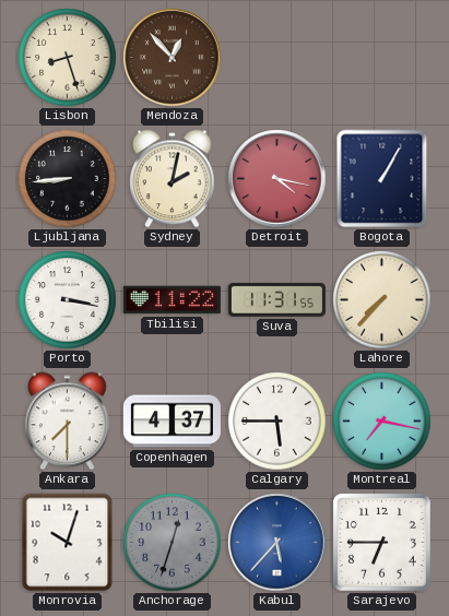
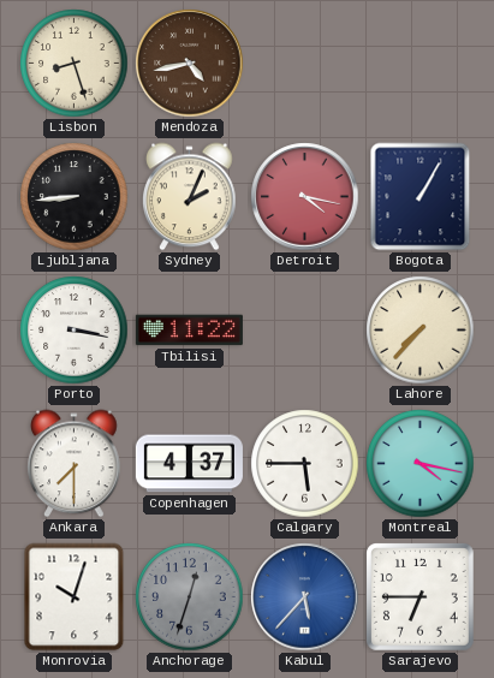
Mendoza: 12:53 -> 4:43
Sydney: 2:02 -> 2:04
Suva: 11:31 -> none
Montreal: 7:17 -> 4:17
